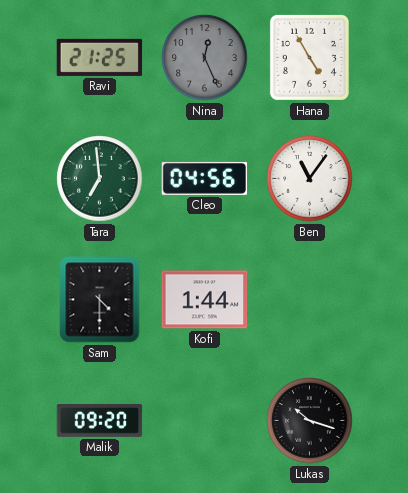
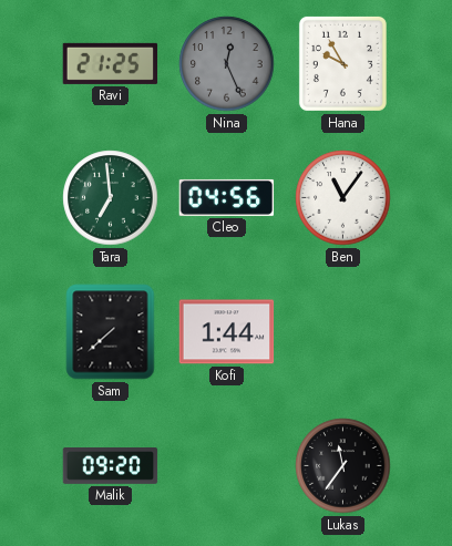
Hana: 4:55 -> 9:55
Sam: 4:30 -> 7:38
Lukas: 10:18 -> 11:36
